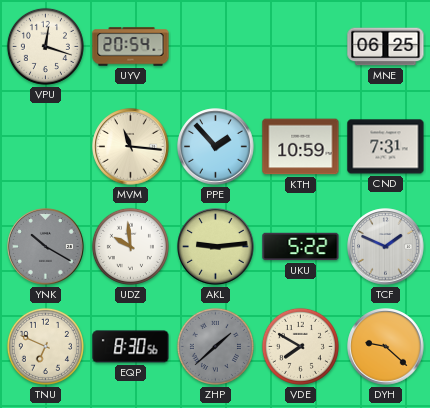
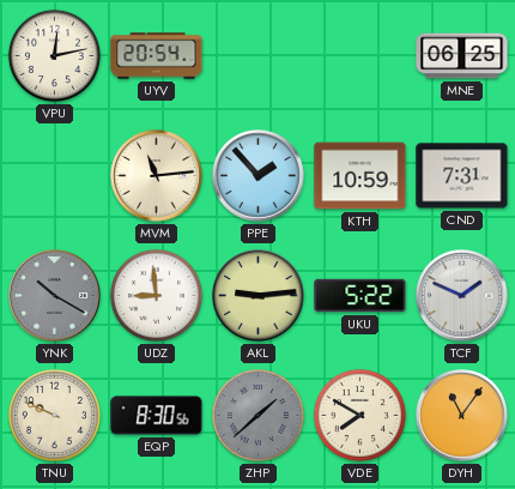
VPU: 12:18 -> 12:13
MVM: 11:16 -> 11:14
UDZ: 9:59 -> 8:59
TNU: 6:49 -> 9:49
DYH: 9:22 -> 11:06
